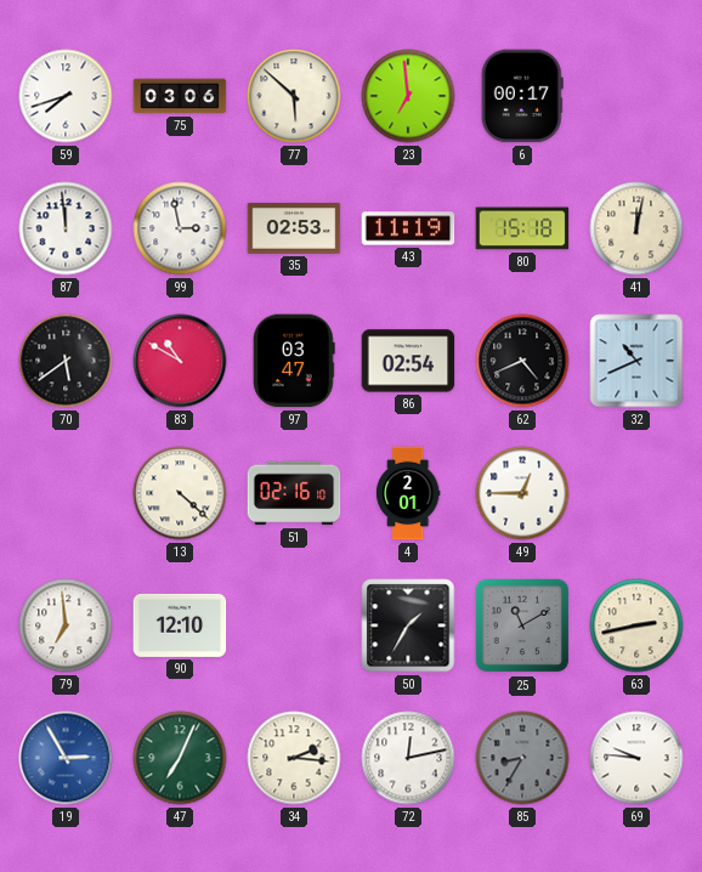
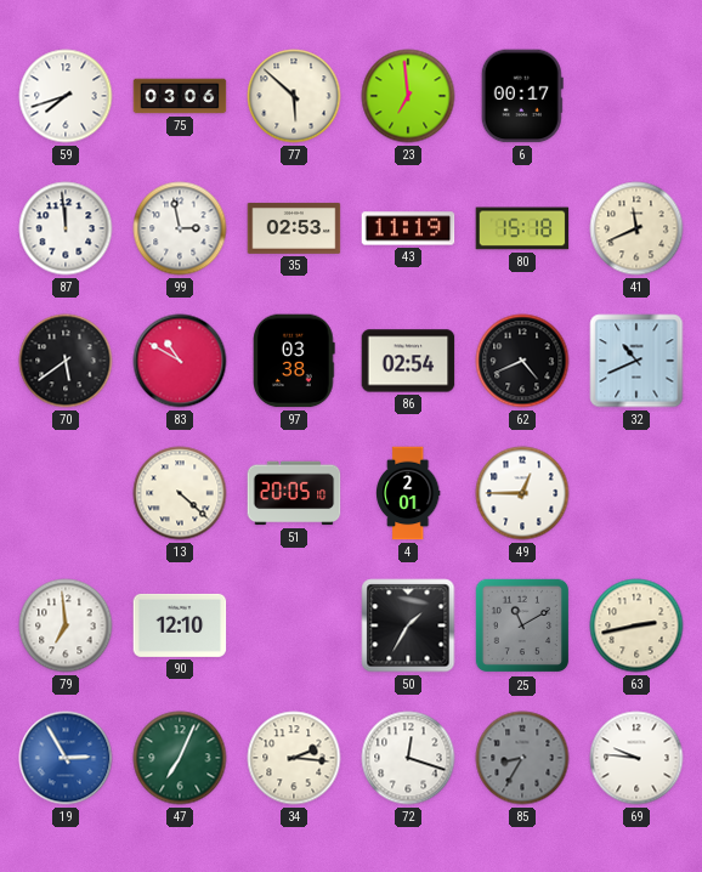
41: 12:02 -> 11:41
97: 03:47 -> 03:38
51: 02:16 -> 20:05
72: 12:13 -> 12:18
